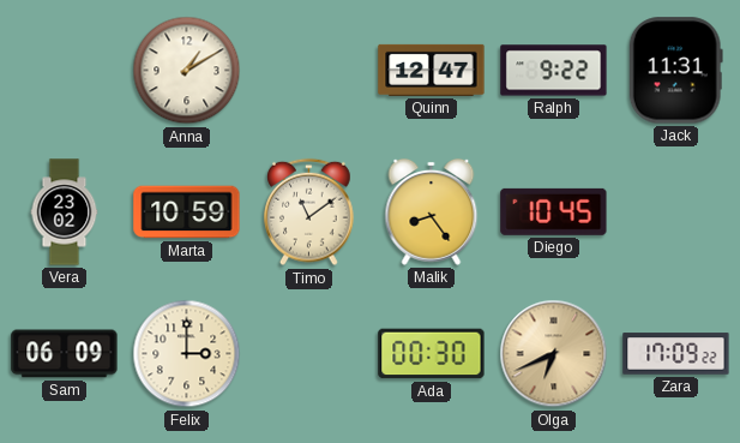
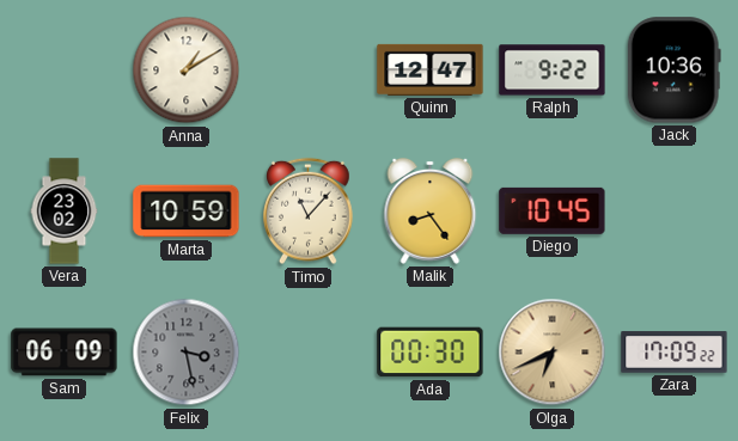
Jack: 11:31 -> 10:36
Timo: 11:09 -> 11:07
Felix: 3:00 -> 3:28
Felix dial: cream -> grey
